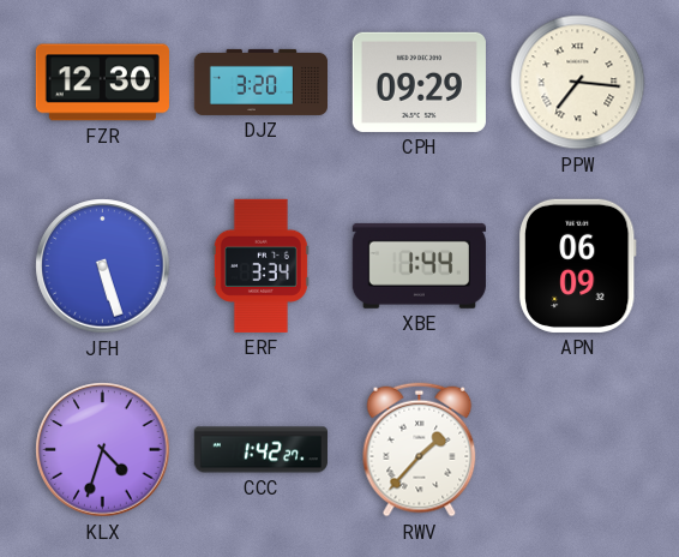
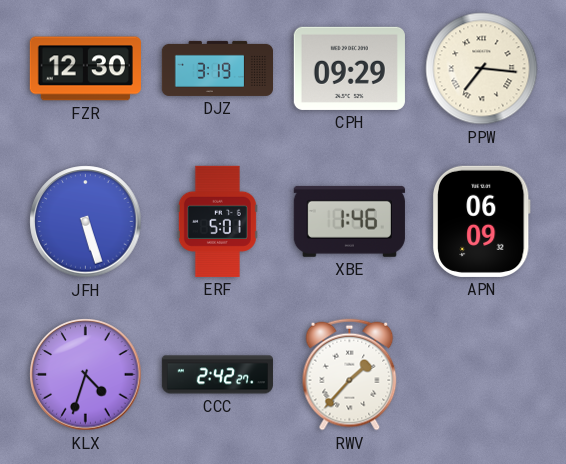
DJZ: 3:20 -> 3:19
ERF: 3:34 -> 5:01
XBE: 1:44 -> 1:46
CCC: 1:42 -> 2:42
